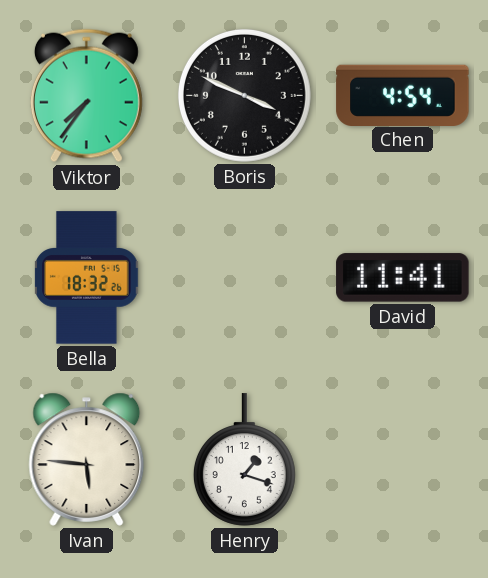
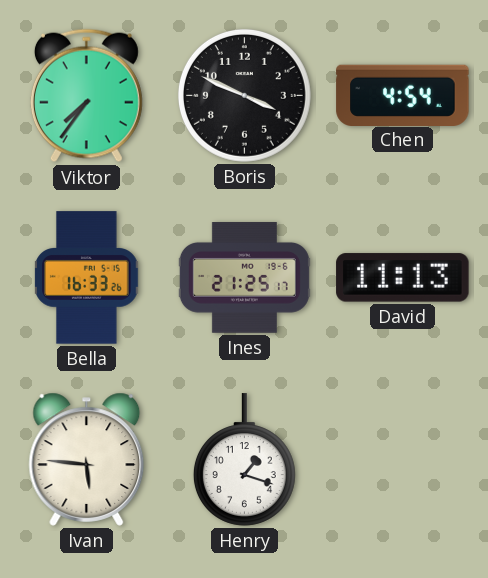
Bella: 18:32 -> 16:33
Ines: none -> 21:25
David: 11:41 -> 11:13
